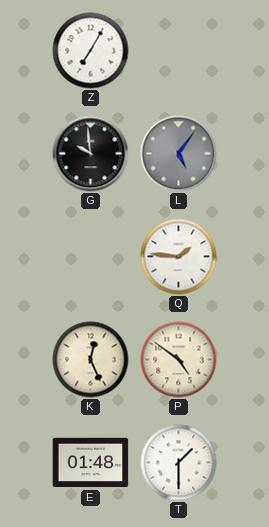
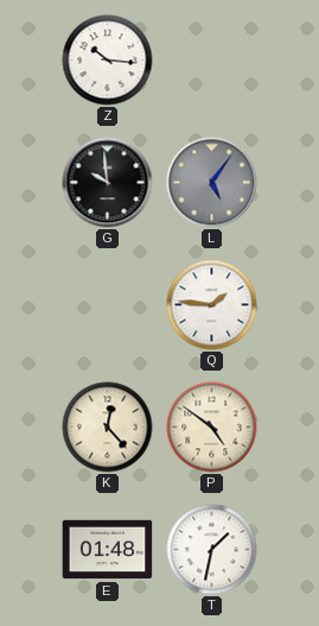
Z: 7:05 -> 10:16
K: 12:26 -> 12:23
T: 1:30 -> 1:32
